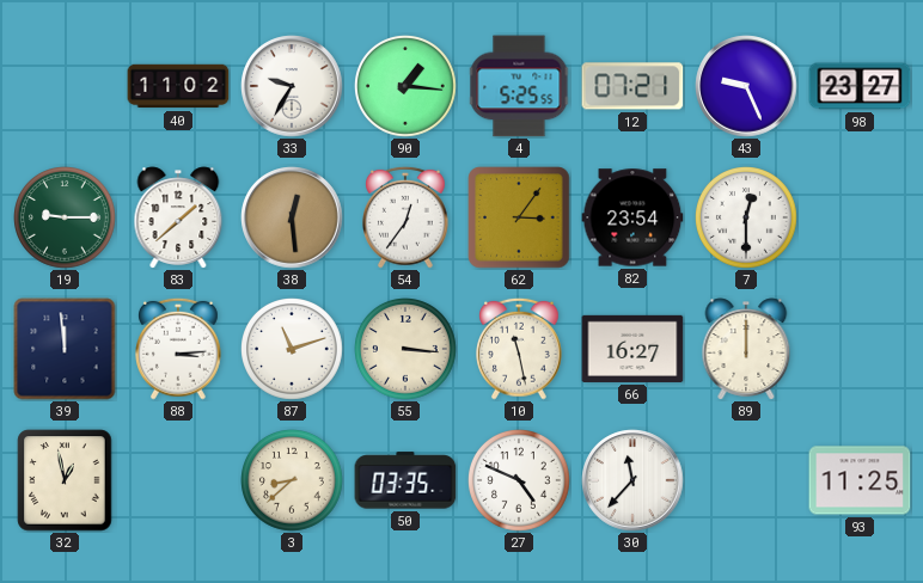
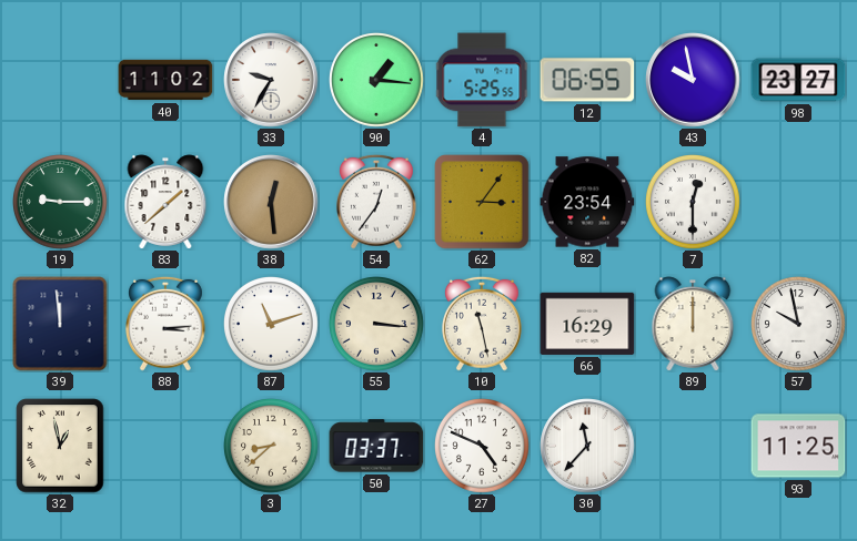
12: 07:21 -> 06:55
43: 9:26 -> 9:58
66: 16:27 -> 16:29
57: none -> 9:58
50: 03:35 -> 03:37
